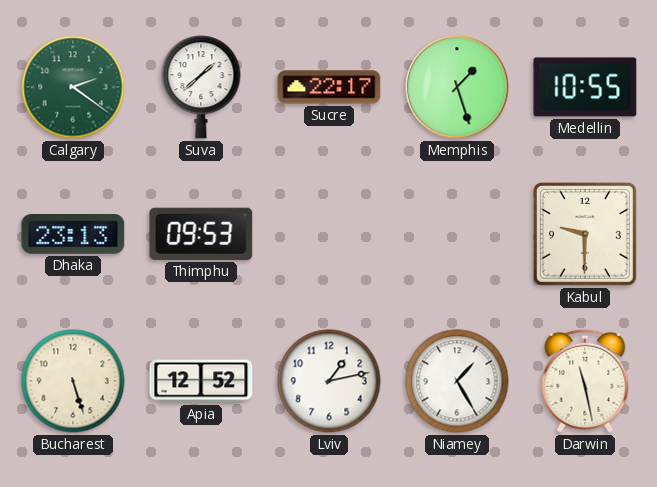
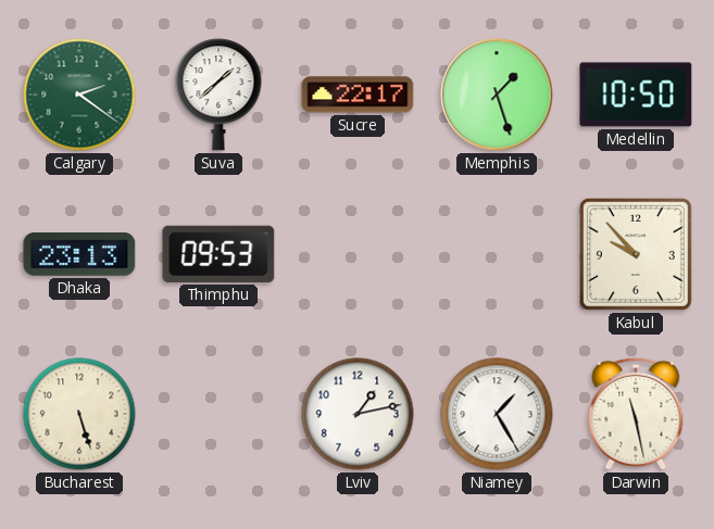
Medellin: 10:55 -> 10:50
Kabul: 9:30 -> 9:53
Apia: 12:52 -> none
